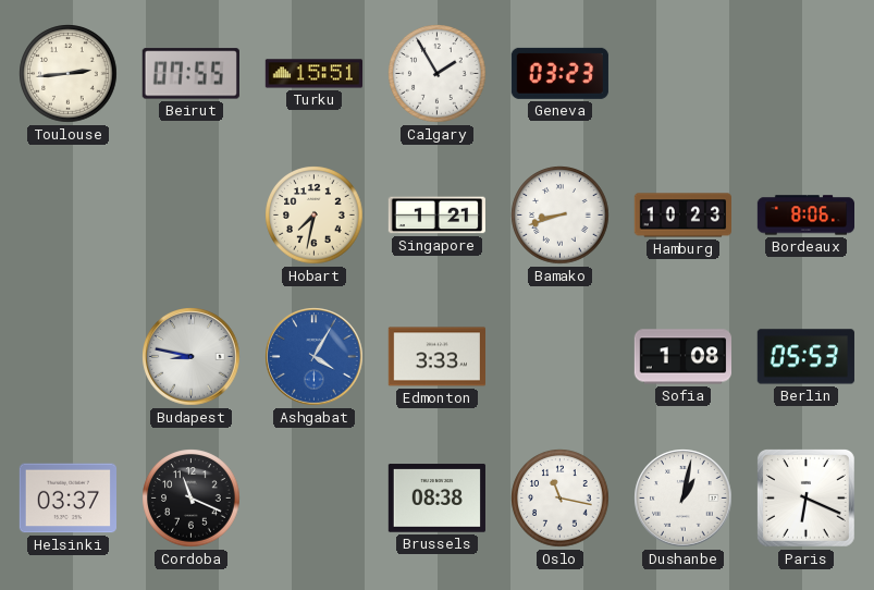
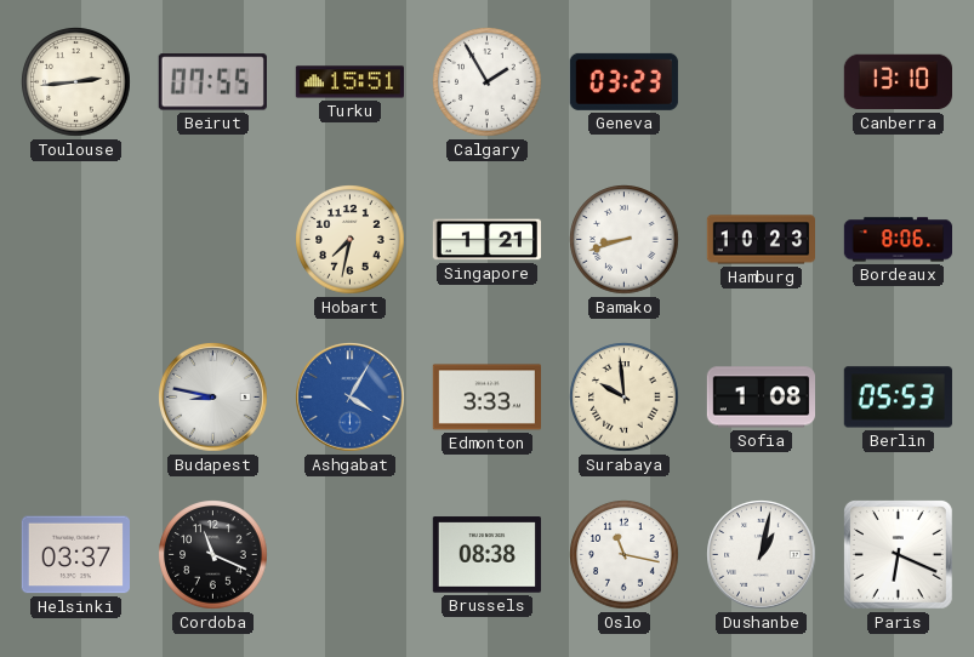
Canberra: none -> 13:10
Surabaya: none -> 9:59
